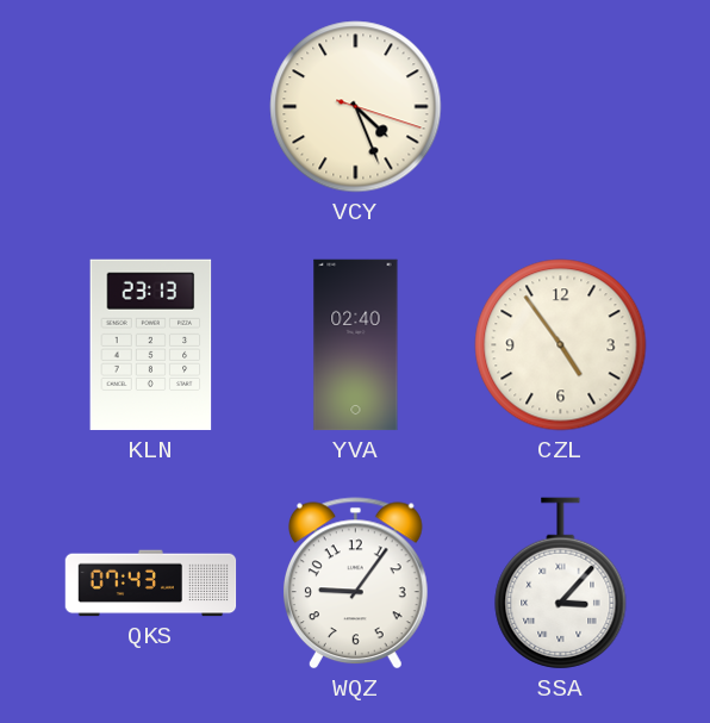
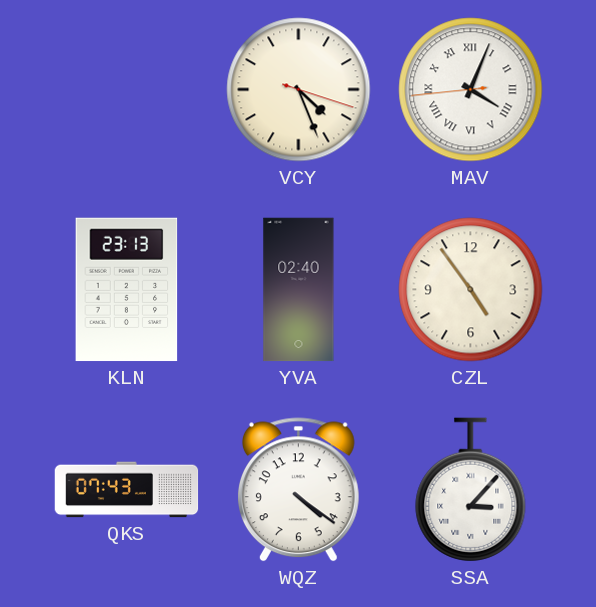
MAV: none -> 4:03
WQZ: 9:06 -> 4:21
